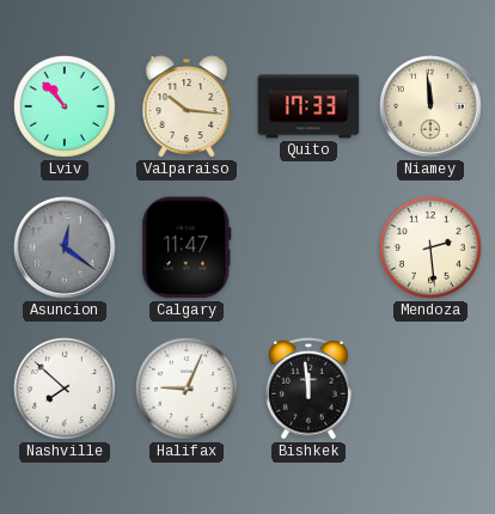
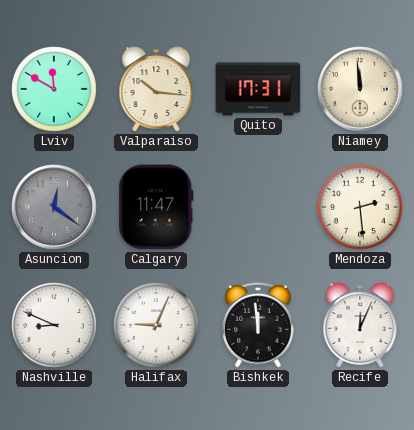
Lviv: 10:53 -> 11:50
Quito: 17:33 -> 17:31
Nashville: 7:52 -> 8:49
Recife: none -> 12:04
